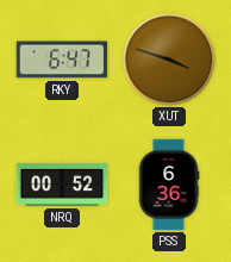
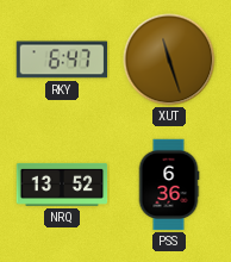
XUT: 3:48 -> 11:27
NRQ: 00:52 -> 13:52
